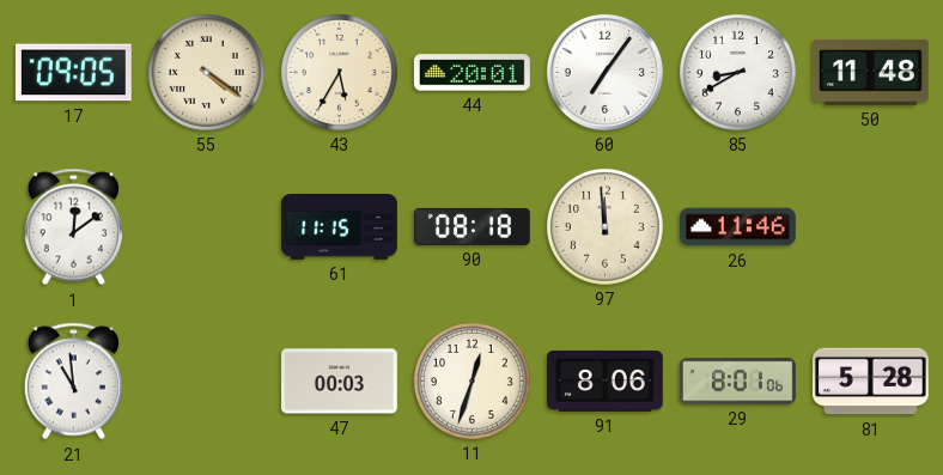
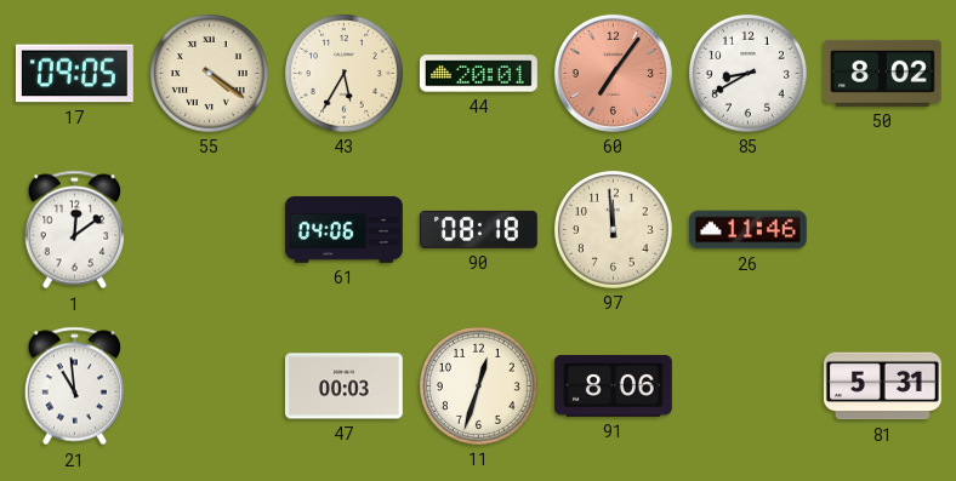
60 dial: white -> salmon
50: 11:48 -> 8:02
61: 11:15 -> 04:06
29: 8:01 -> none
81: 5:28 -> 5:31
